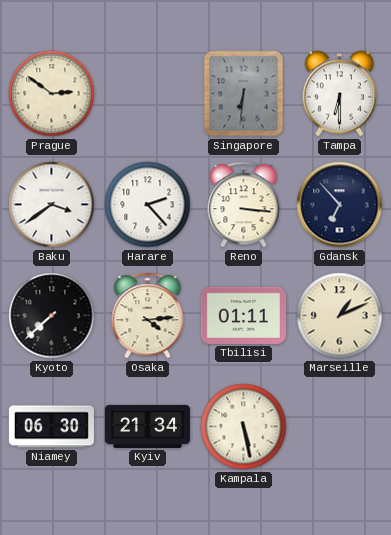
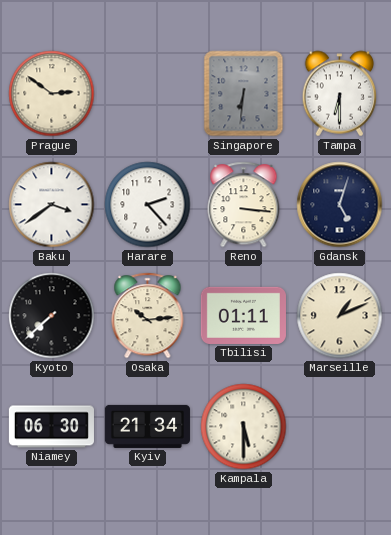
Gdansk: 6:53 -> 5:03
Osaka: 4:14 -> 10:14
Kampala: 5:28 -> 5:30
